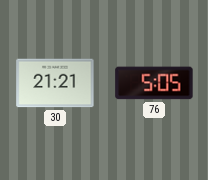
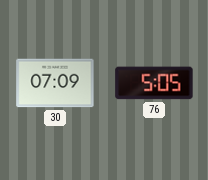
30: 21:21 -> 07:09
